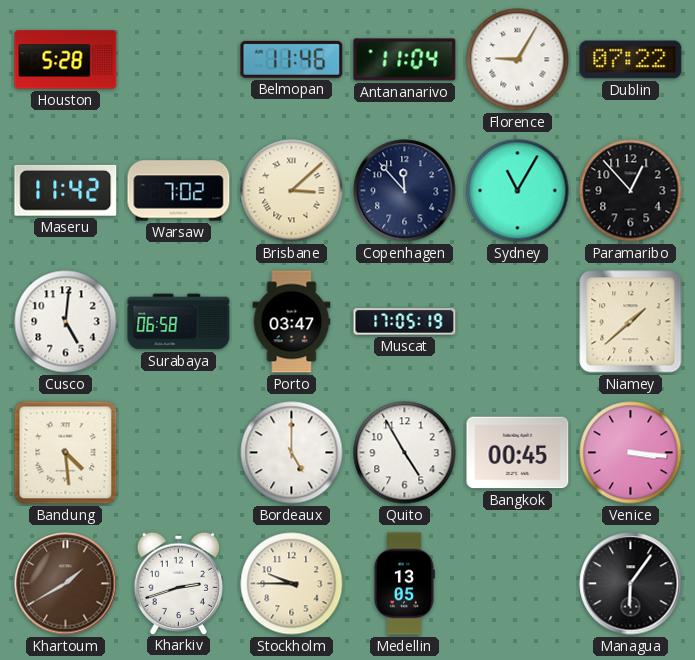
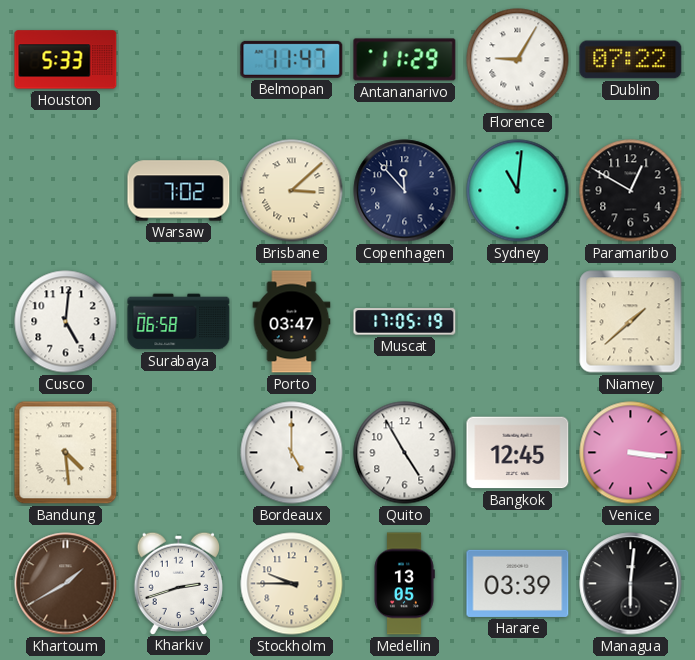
Houston: 5:28 -> 5:33
Belmopan: 11:46 -> 11:47
Antananarivo: 11:04 -> 11:29
Maseru: 11:42 -> none
Sydney: 11:05 -> 11:01
Paramaribo: 12:53 -> 12:50
Bangkok: 00:45 -> 12:45
Harare: none -> 03:39
Managua: 6:06 -> 6:01
